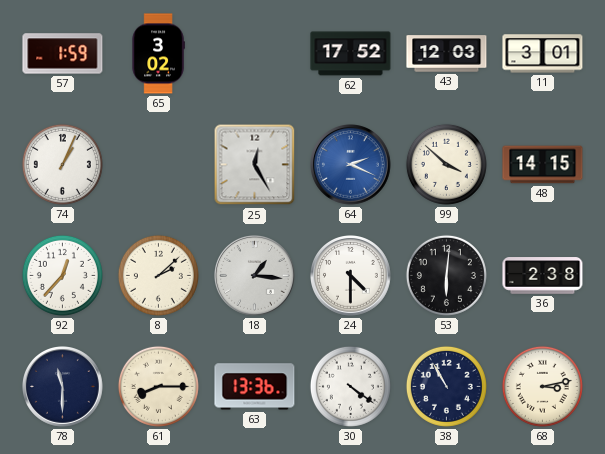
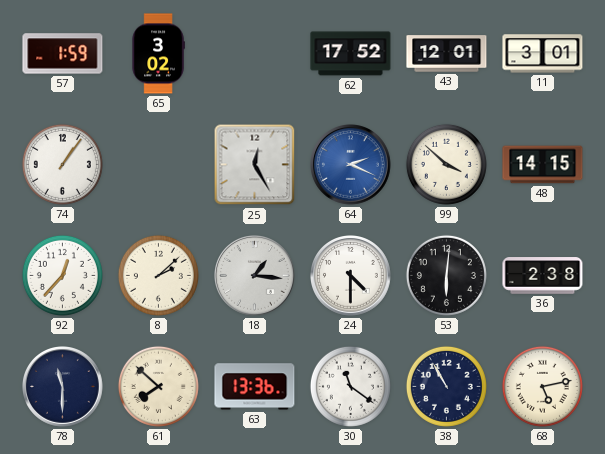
43: 12:03 -> 12:01
74: 1:04 -> 1:06
61: 8:15 -> 7:52
30: 4:21 -> 11:21
68: 3:13 -> 5:13
